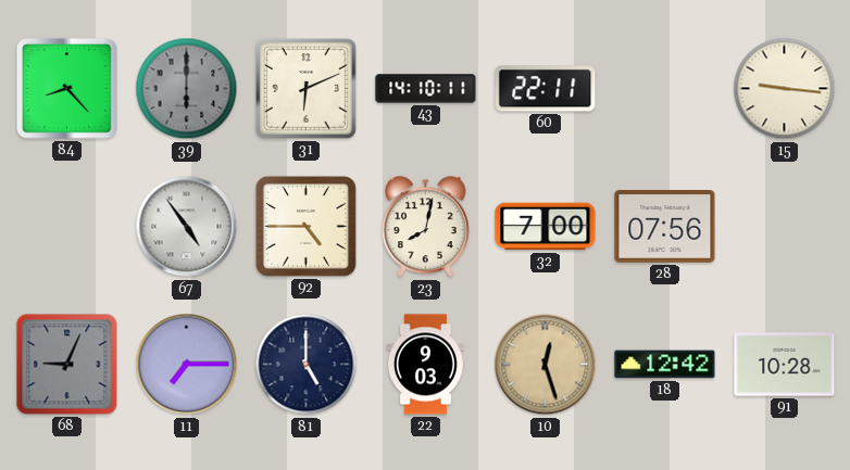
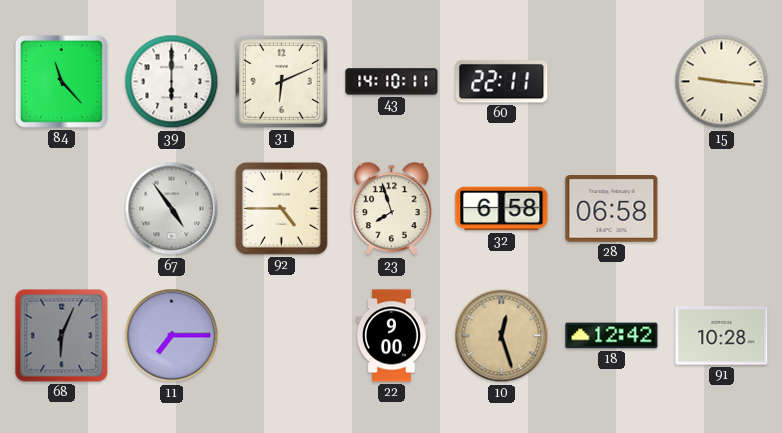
84: 8:23 -> 11:23
39 dial: grey -> white
23: 8:02 -> 7:57
32: 7:00 -> 6:58
28: 07:56 -> 06:58
68: 9:04 -> 6:04
81: 5:00 -> none
22: 9:03 -> 9:00
